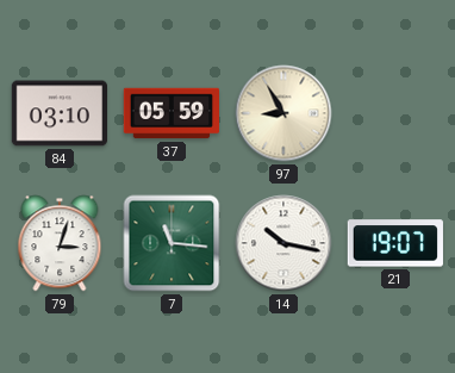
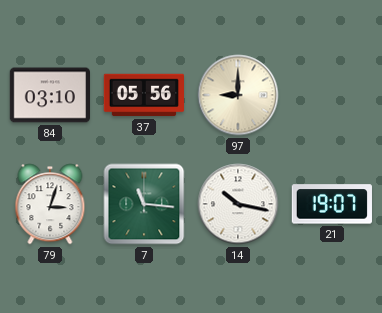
37: 05:59 -> 05:56
97: 8:55 -> 9:00
